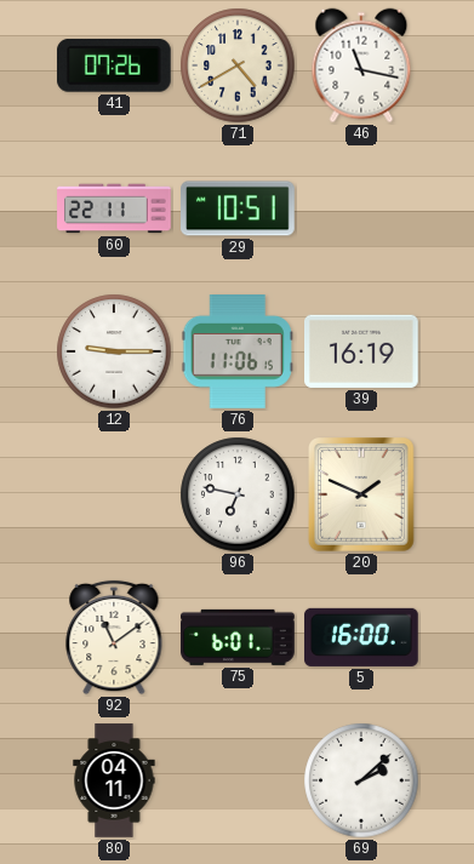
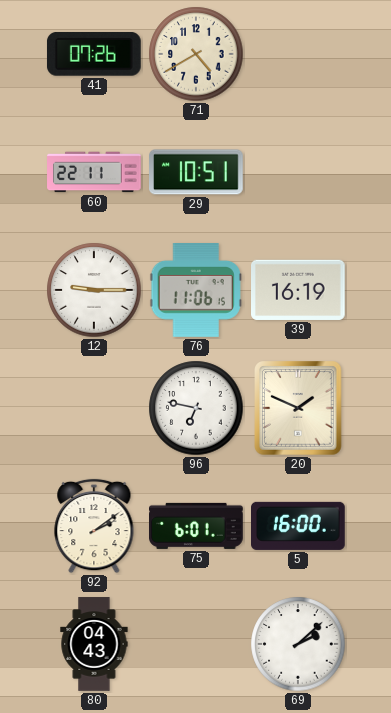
46: 11:17 -> none
92: 11:09 -> 2:09
80: 04:11 -> 04:43
